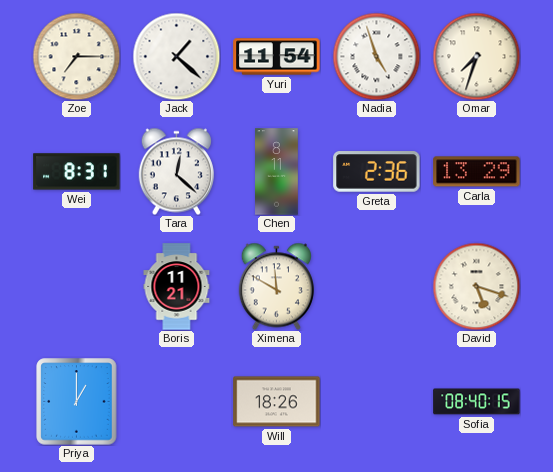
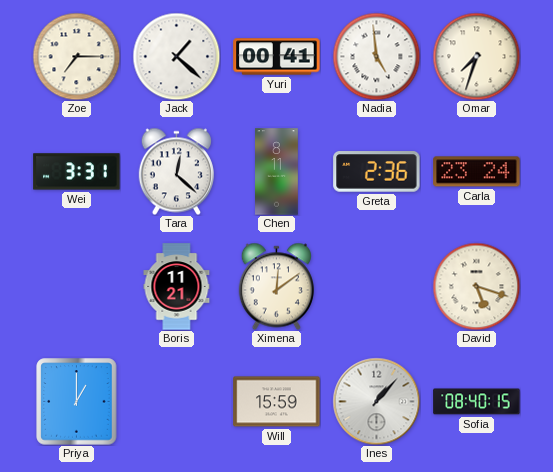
Yuri: 11:54 -> 00:41
Nadia: 4:57 -> 4:59
Wei: 8:31 -> 3:31
Carla: 13:29 -> 23:24
Ximena: 11:50 -> 12:09
Will: 18:26 -> 15:59
Ines: none -> 1:07
